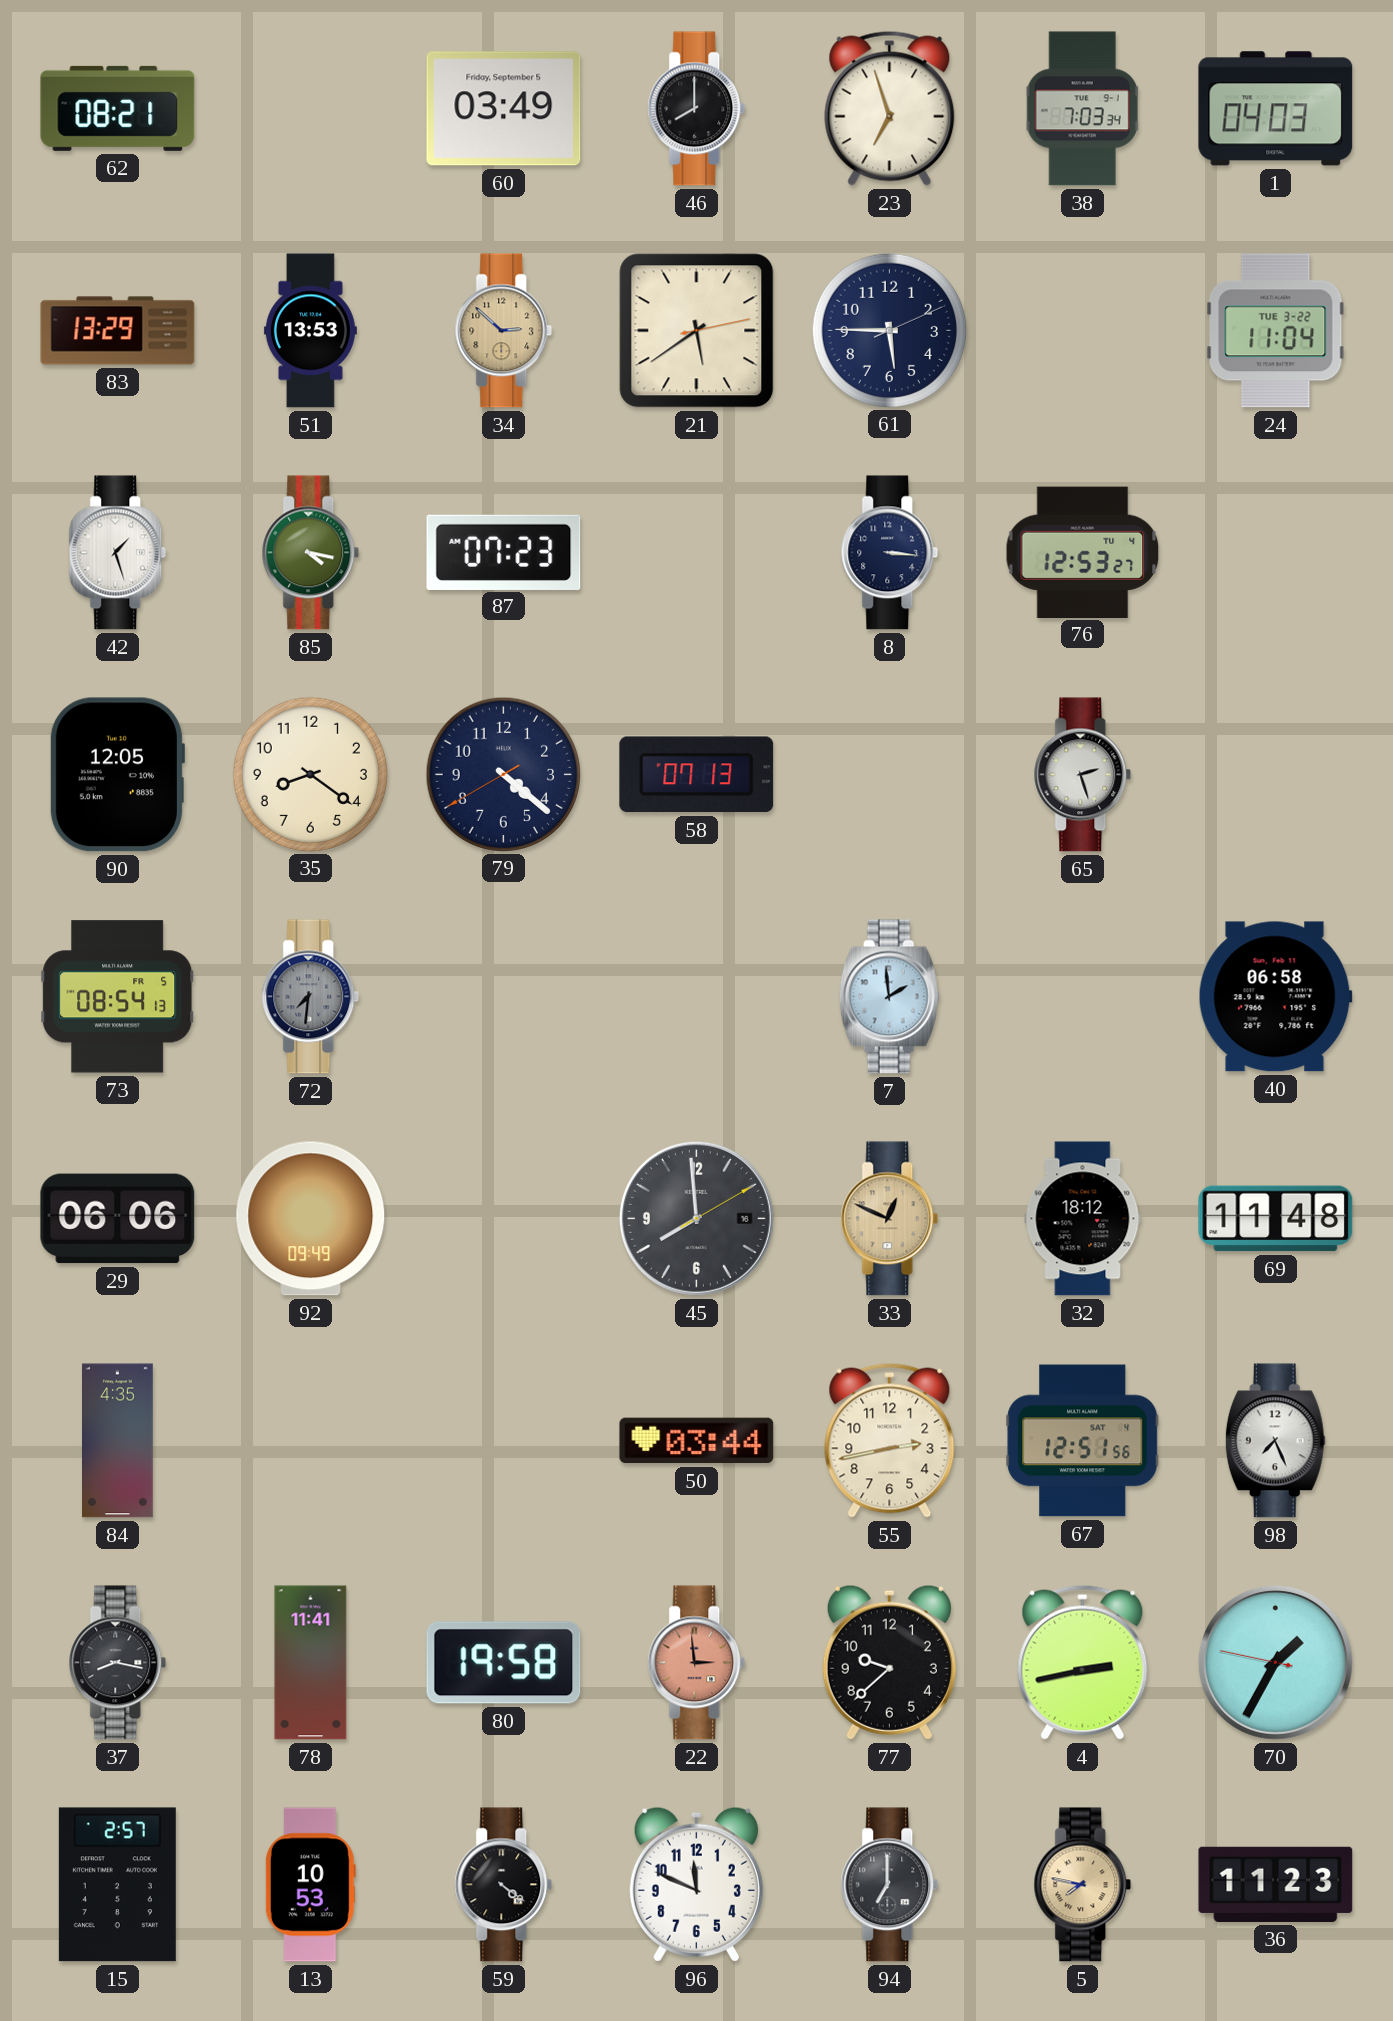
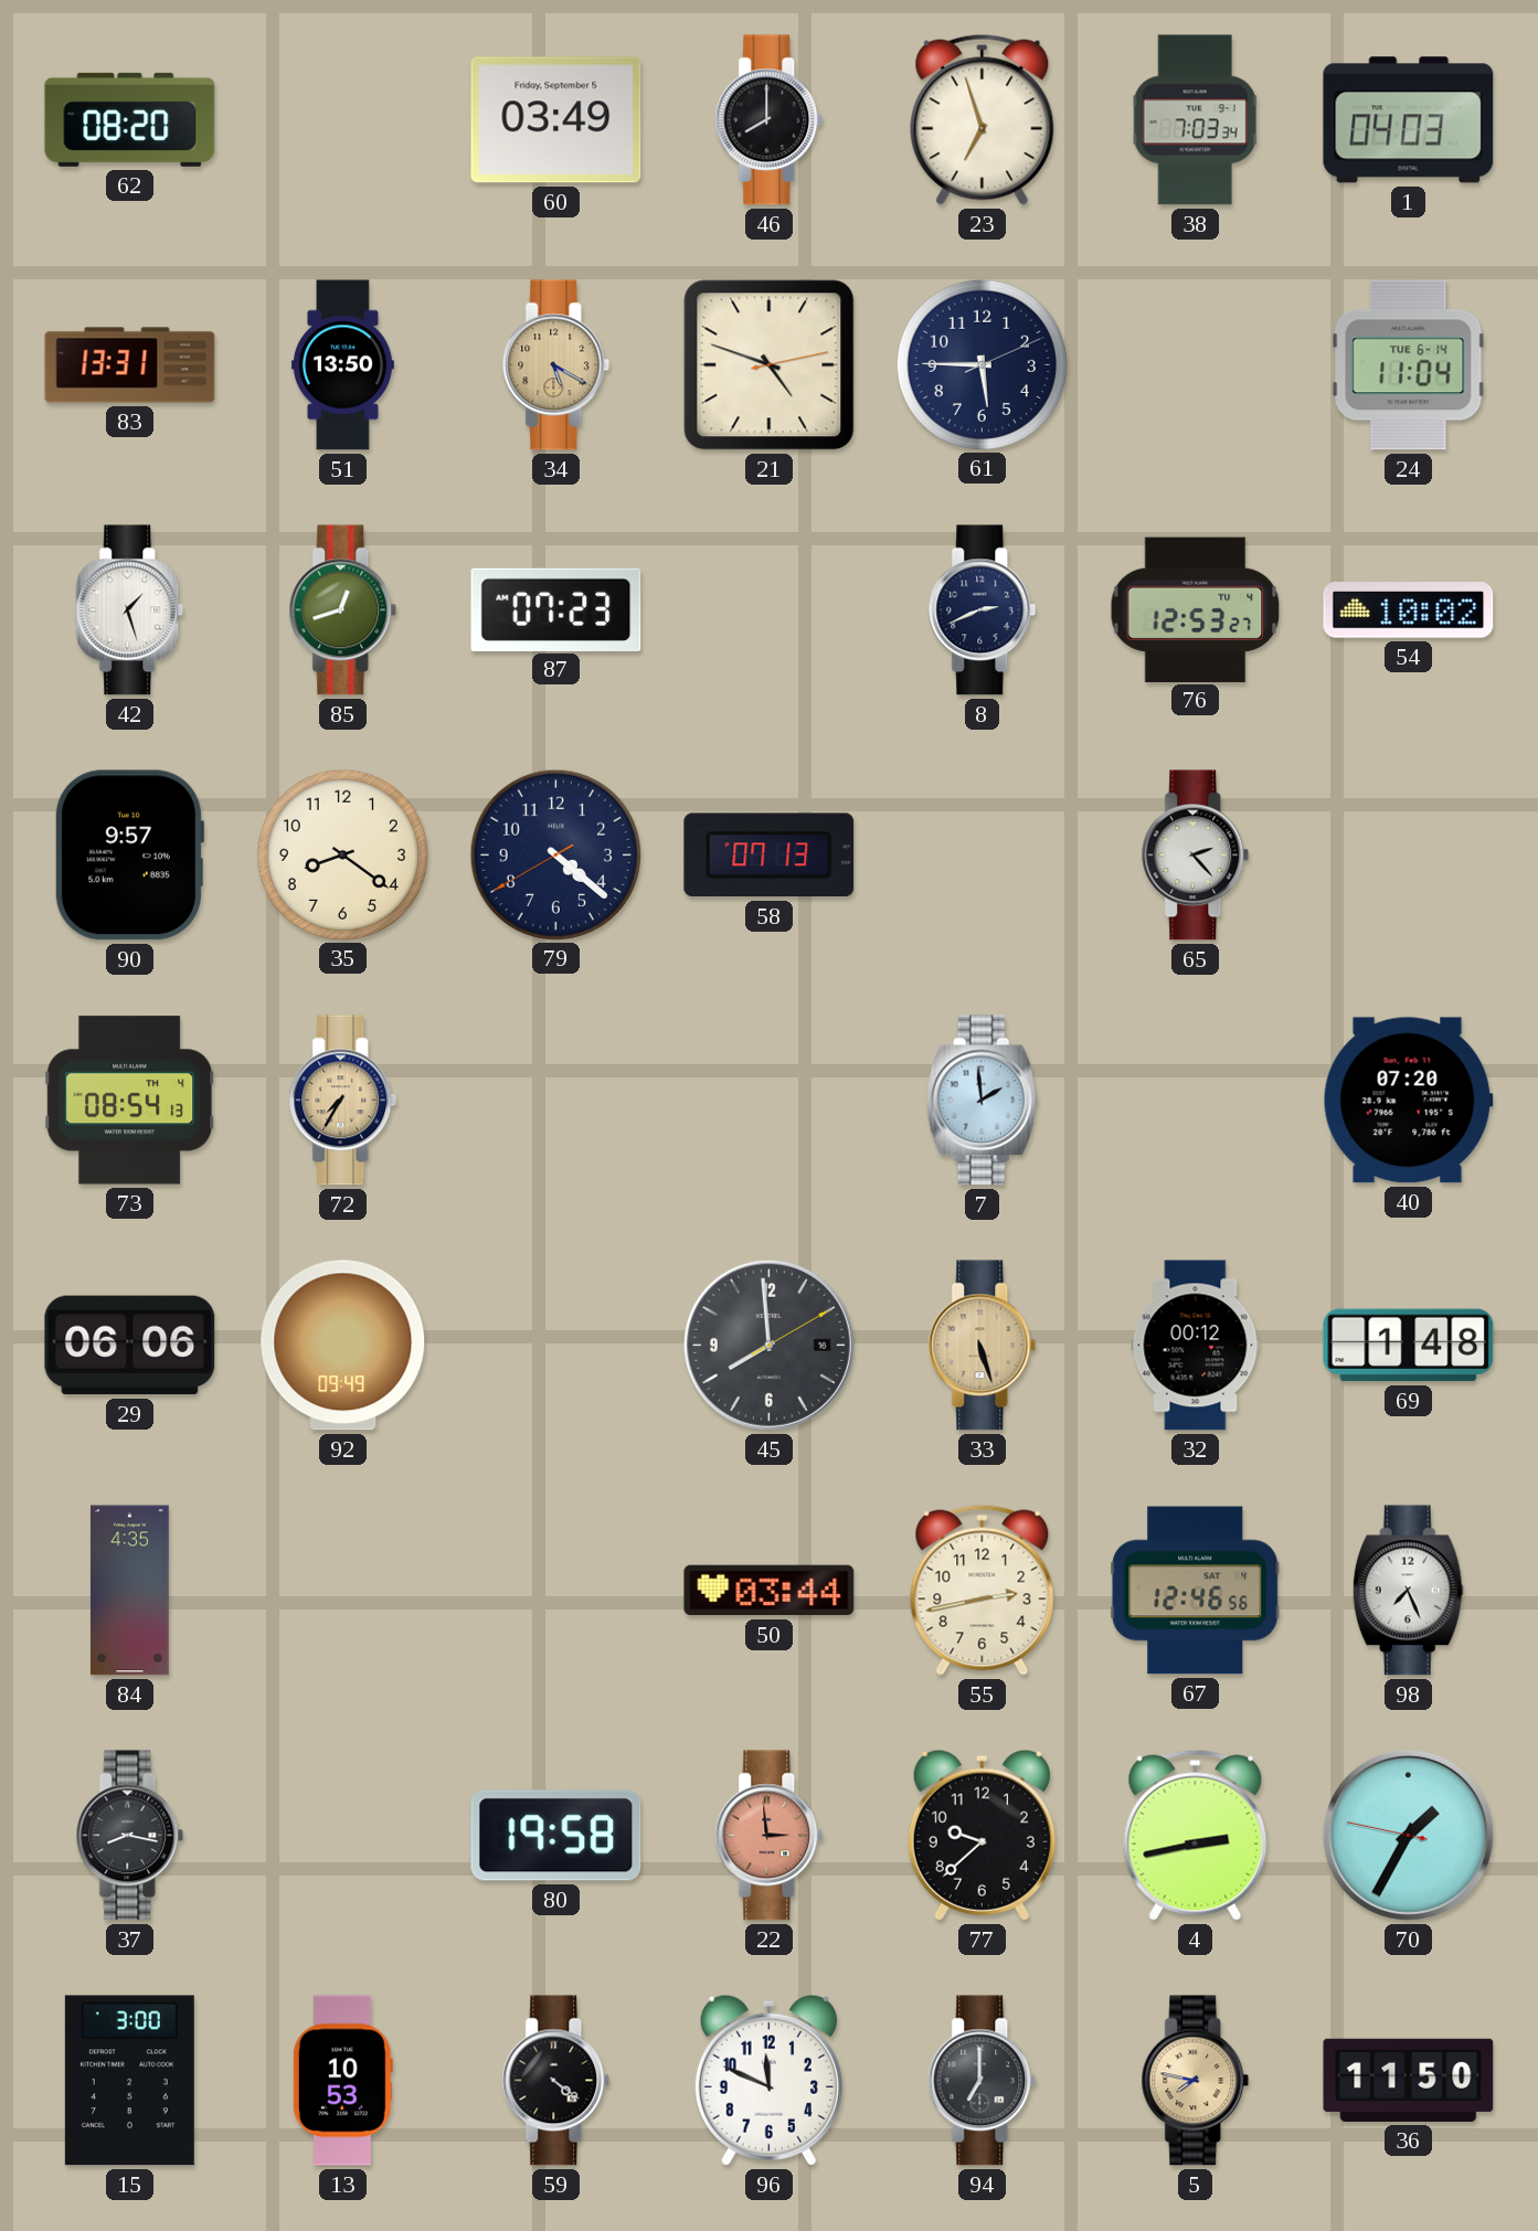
62: 08:21 -> 08:20
83: 13:29 -> 13:31
51: 13:53 -> 13:50
34: 2:52 -> 5:20
21: 5:39 -> 4:48
24 date: TUE 3-22 -> TUE 6-14
85: 4:17 -> 12:42
8: 3:16 -> 2:41
54: none -> 10:02
90: 12:05 -> 9:57
65: 2:27 -> 2:23
73 date: FR 5 -> TH 4
72: 7:31 -> 7:35
72 dial: grey -> champagne
40: 06:58 -> 07:20
33: 12:49 -> 5:27
32: 18:12 -> 00:12
69: 11:48 -> 1:48
67: 12:51 -> 12:46
78: 11:41 -> none
15: 2:57 -> 3:00
36: 11:23 -> 11:50
